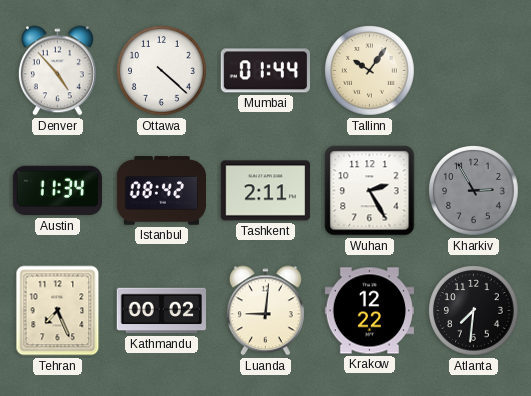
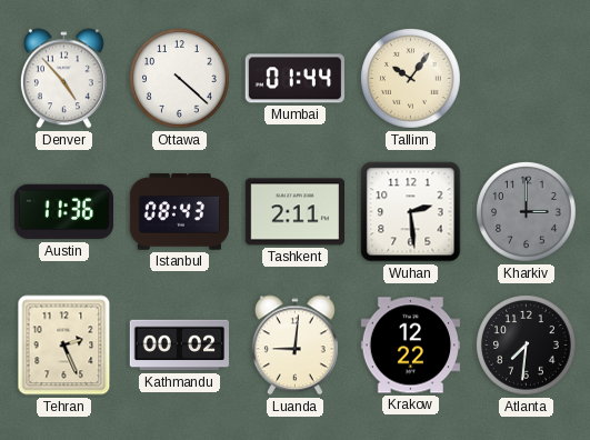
Austin: 11:34 -> 11:36
Istanbul: 08:42 -> 08:43
Wuhan: 2:25 -> 2:29
Kharkiv: 2:55 -> 3:00
Tehran: 7:26 -> 2:26
